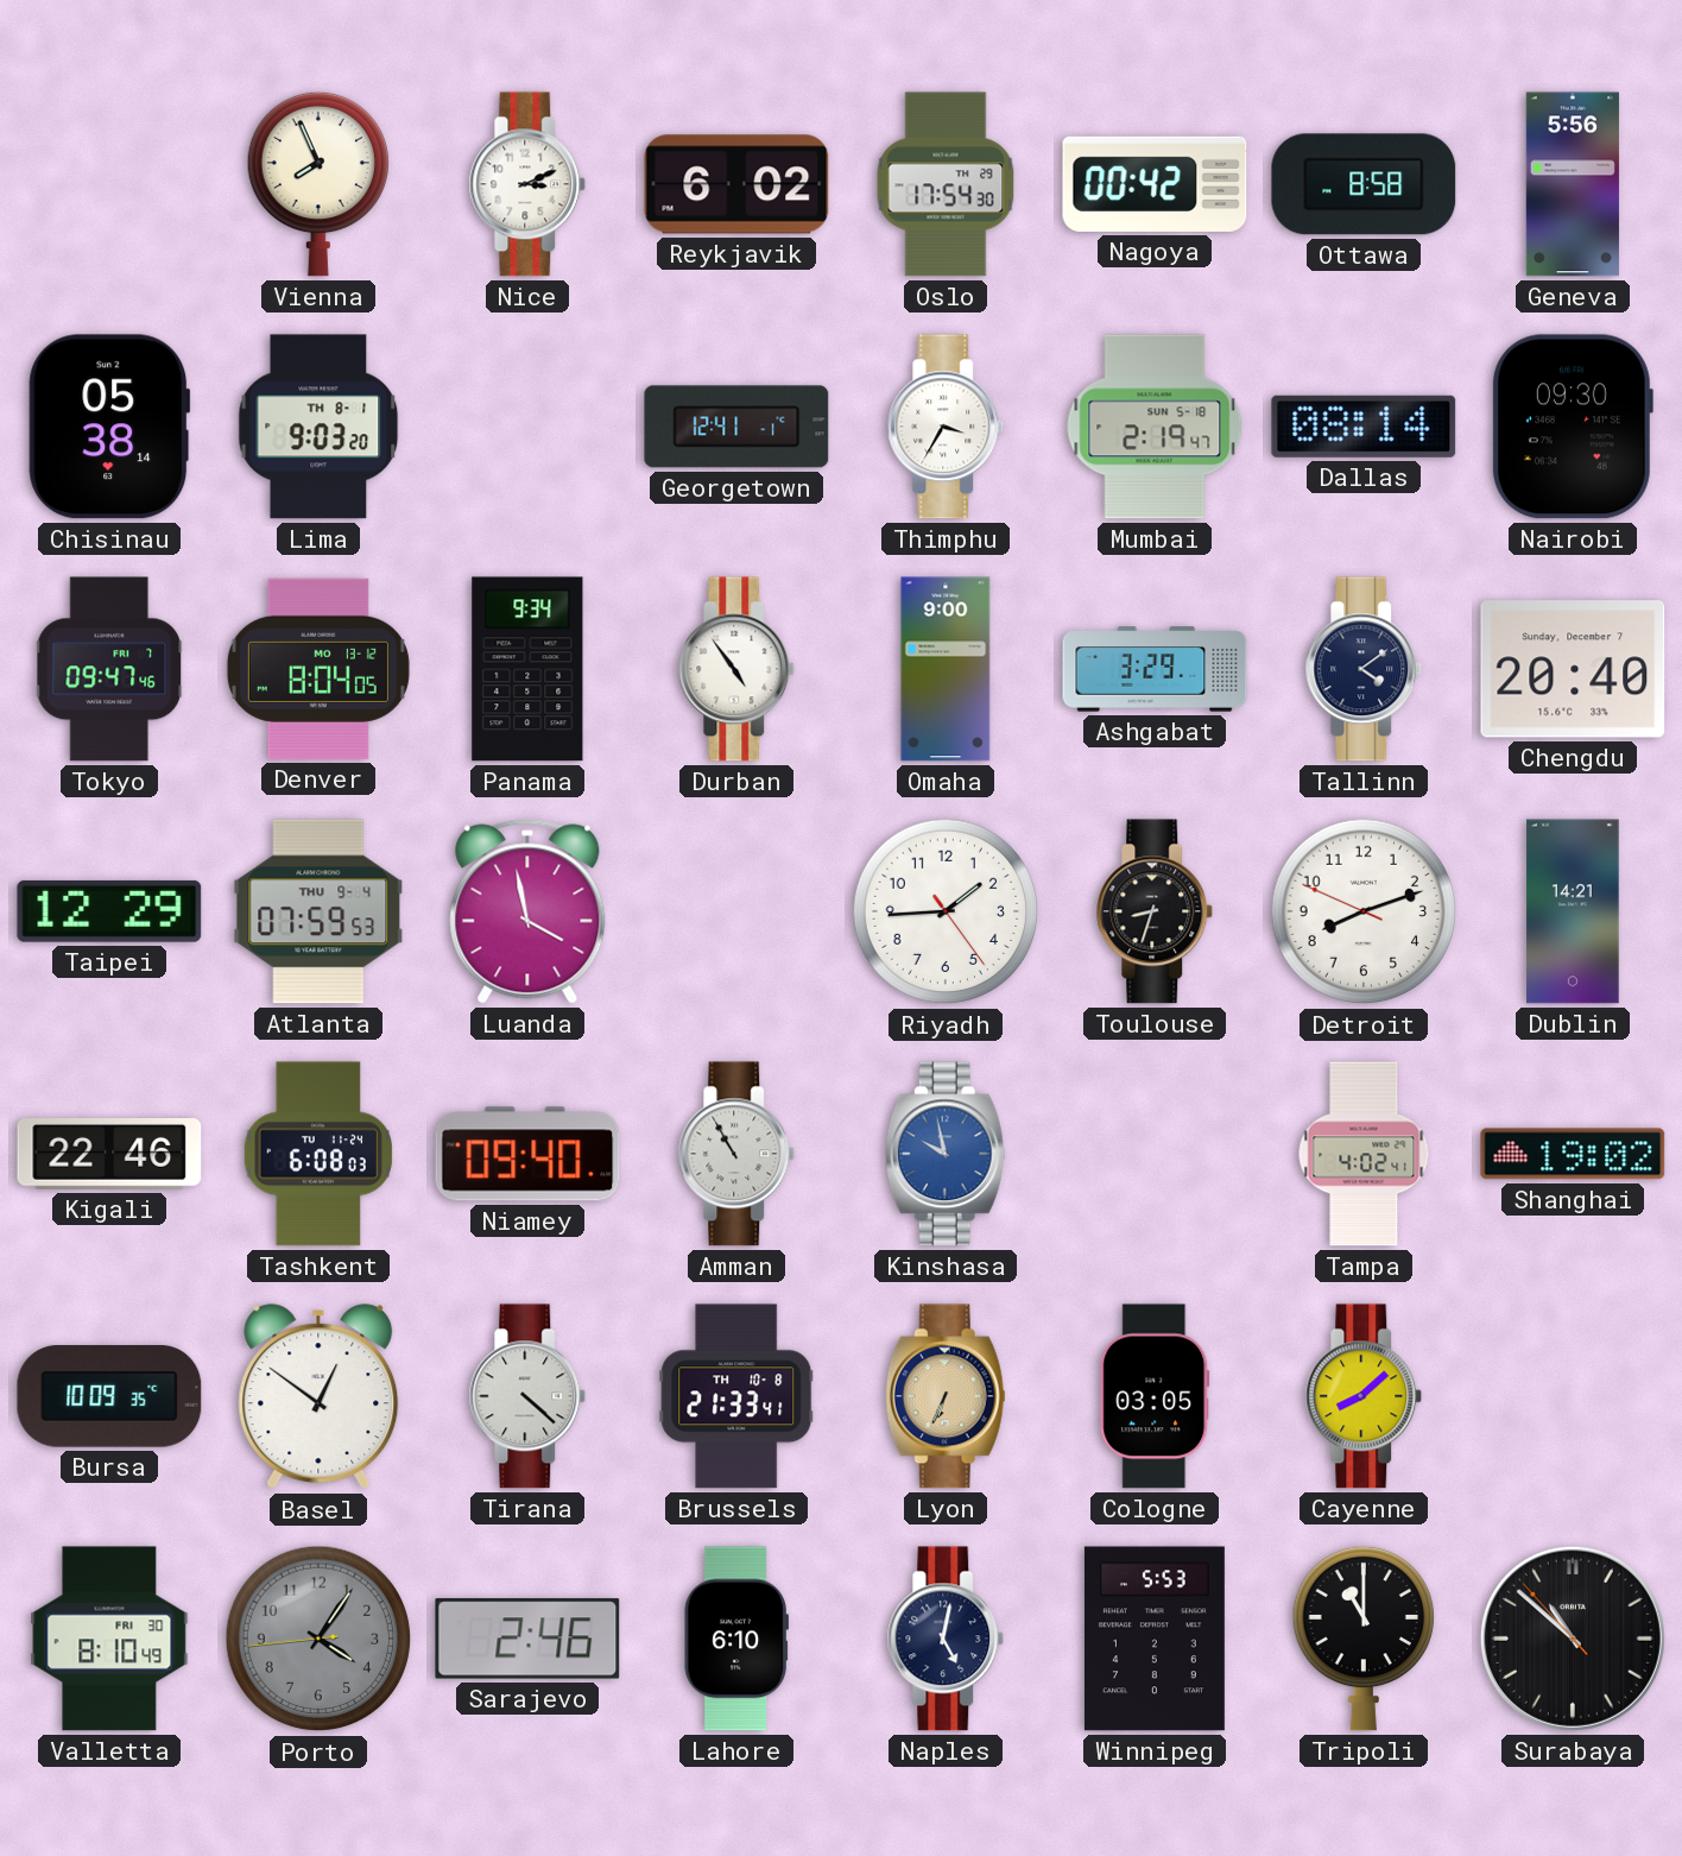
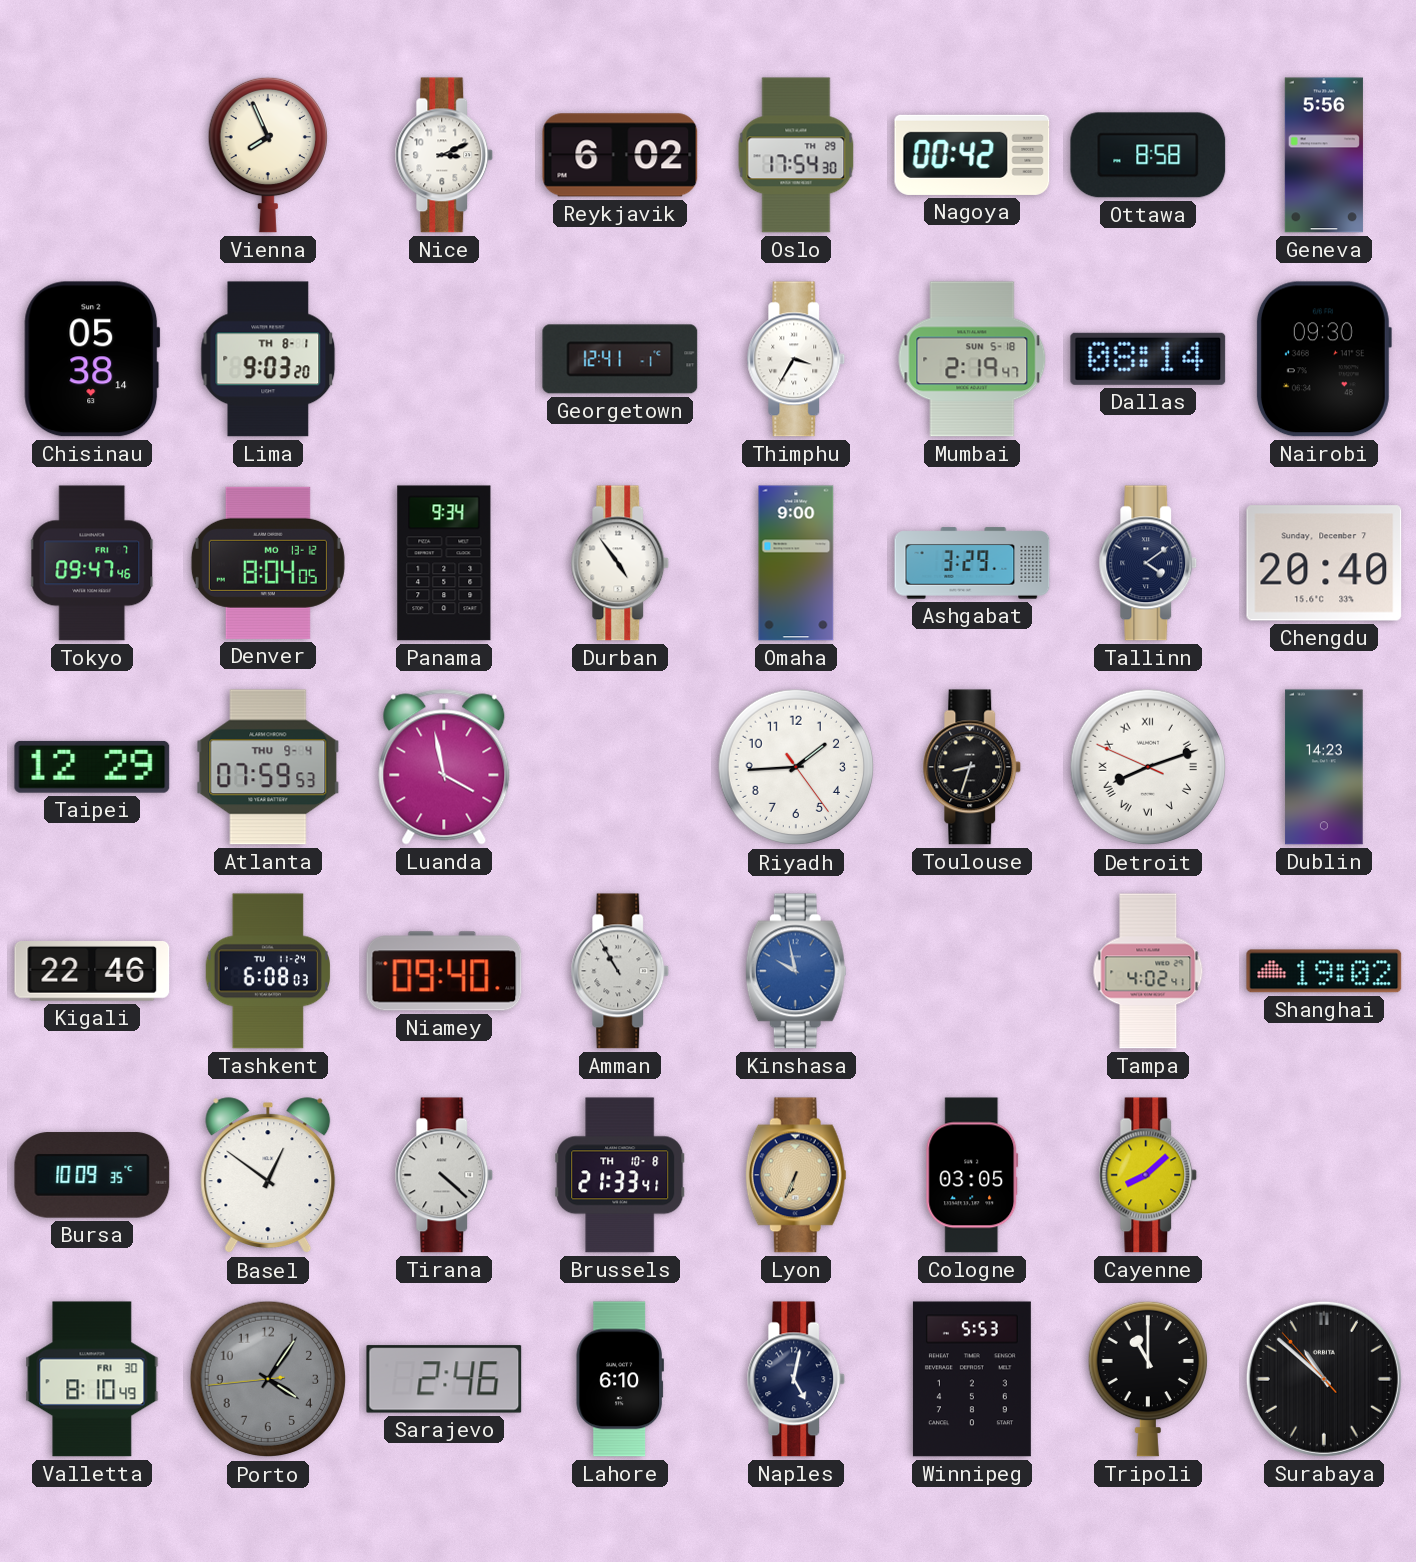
Detroit numerals: Arabic -> Roman
Dublin: 14:21 -> 14:23
